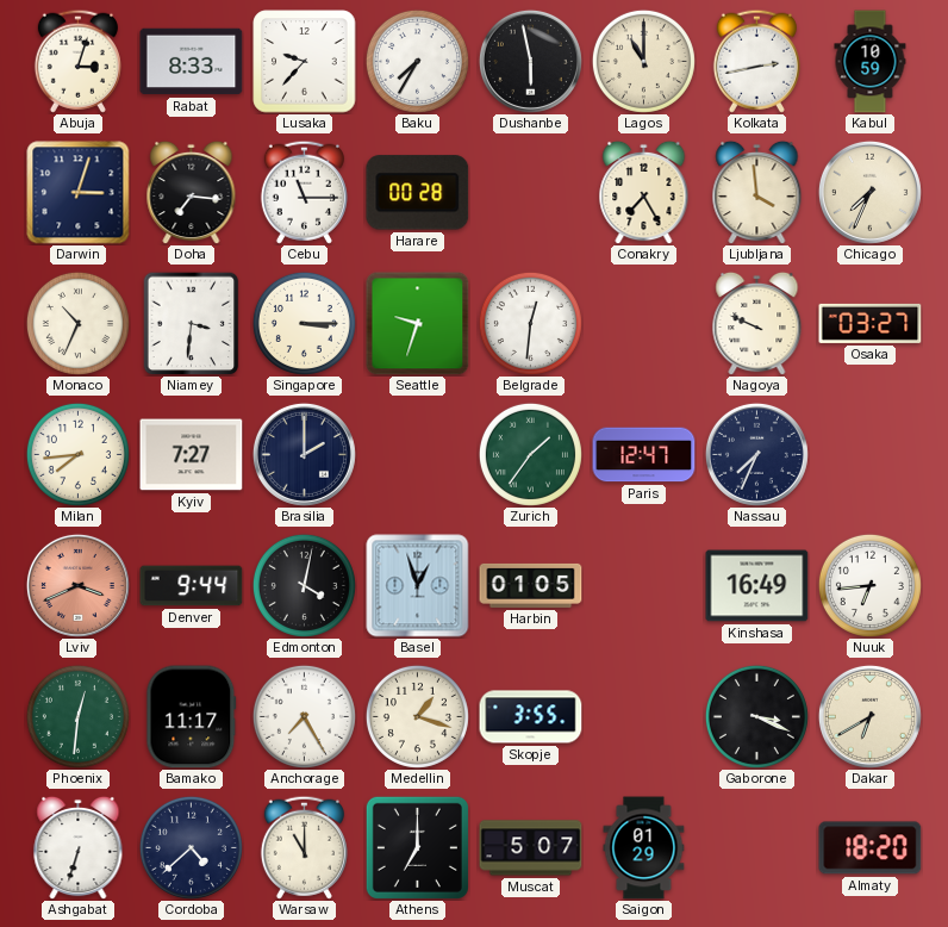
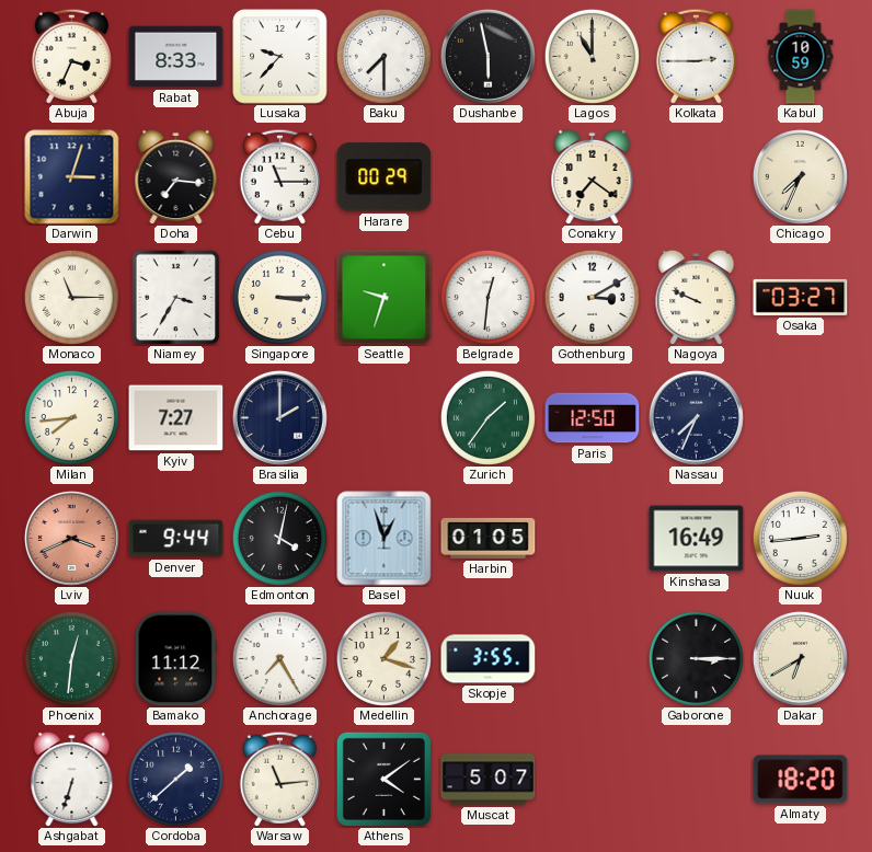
Abuja: 3:03 -> 3:34
Baku: 7:35 -> 7:30
Kolkata: 2:43 -> 2:45
Harare: 00:28 -> 00:29
Conakry: 7:25 -> 7:21
Ljubljana: 3:59 -> none
Monaco: 10:34 -> 11:15
Niamey: 3:31 -> 3:35
Gothenburg: none -> 3:10
Paris: 12:47 -> 12:50
Nuuk: 6:44 -> 2:44
Bamako: 11:17 -> 11:12
Gaborone: 3:19 -> 3:15
Cordoba: 4:38 -> 1:38
Warsaw: 11:00 -> 11:14
Athens: 7:00 -> 4:09
Saigon: 01:29 -> none
